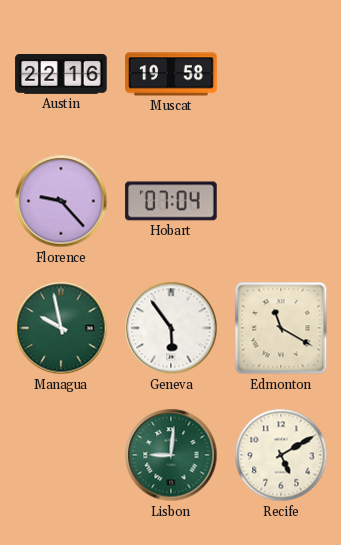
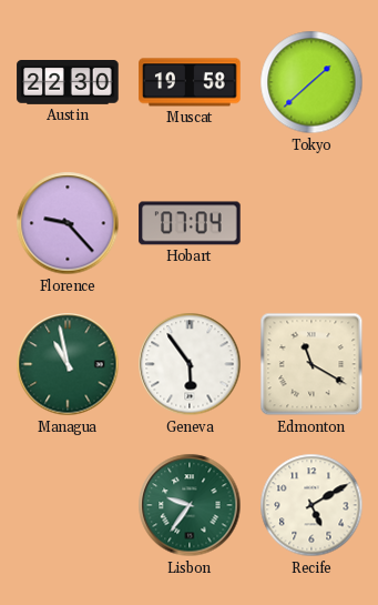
Austin: 22:16 -> 22:30
Tokyo: none -> 1:38
Managua: 9:58 -> 10:58
Lisbon: 9:01 -> 9:36
